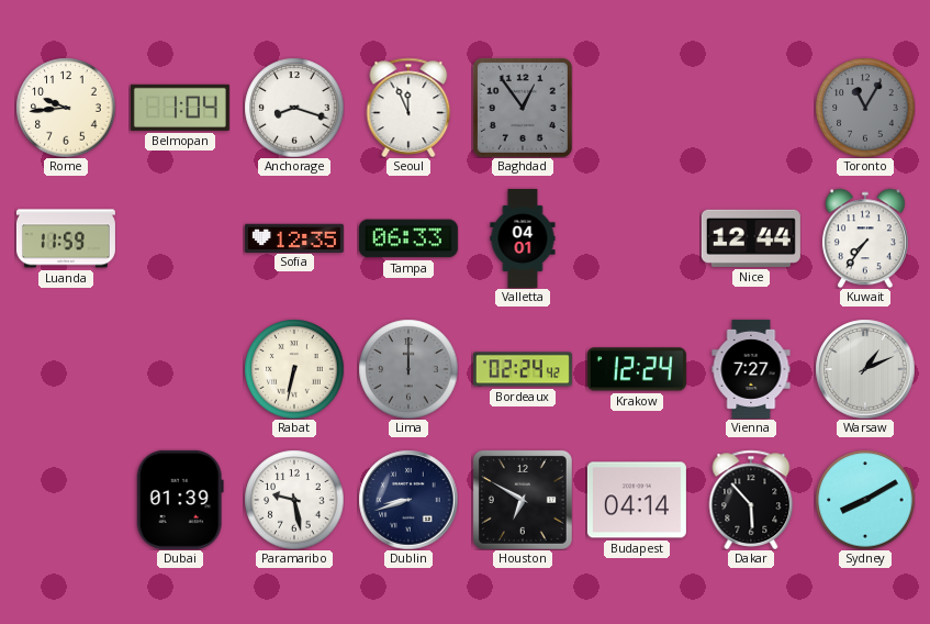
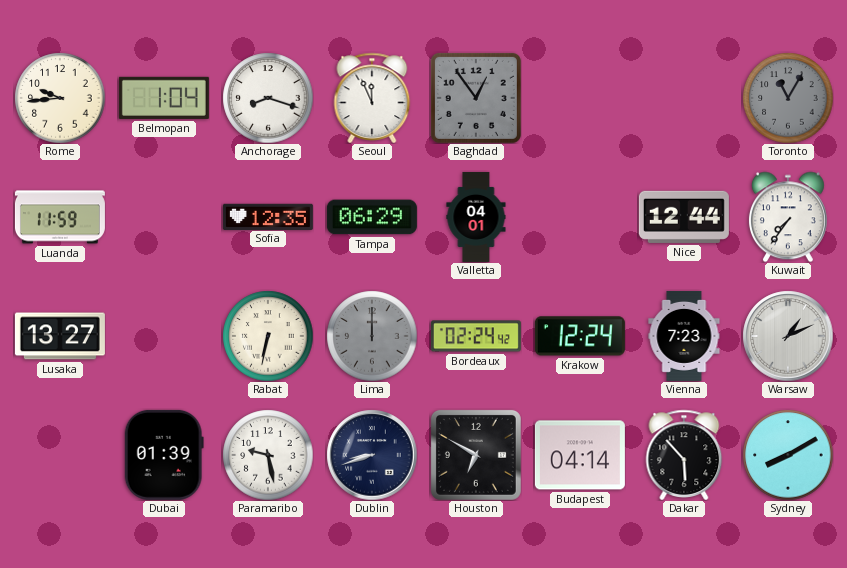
Tampa: 06:33 -> 06:29
Lusaka: none -> 13:27
Vienna: 7:27 -> 7:23
